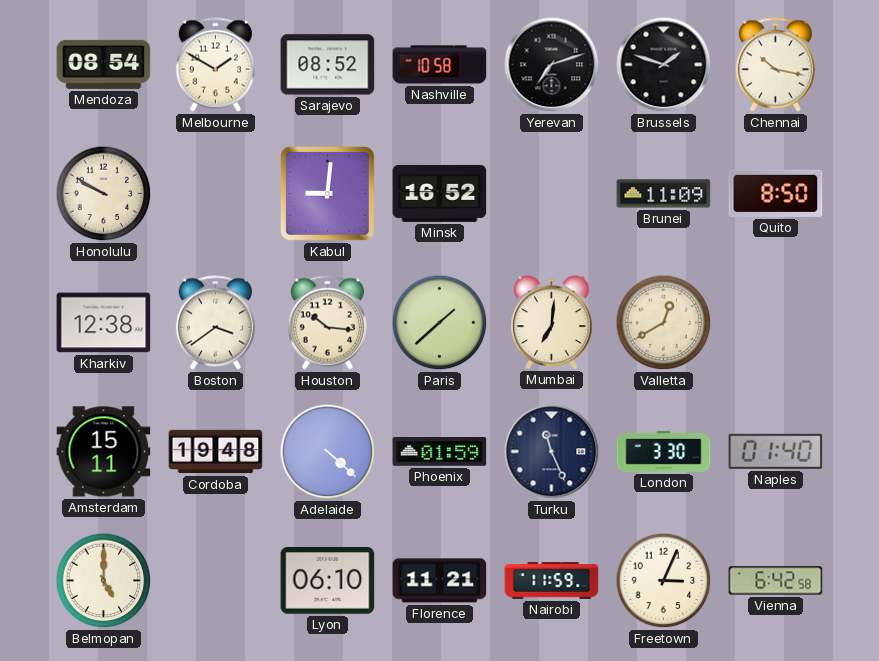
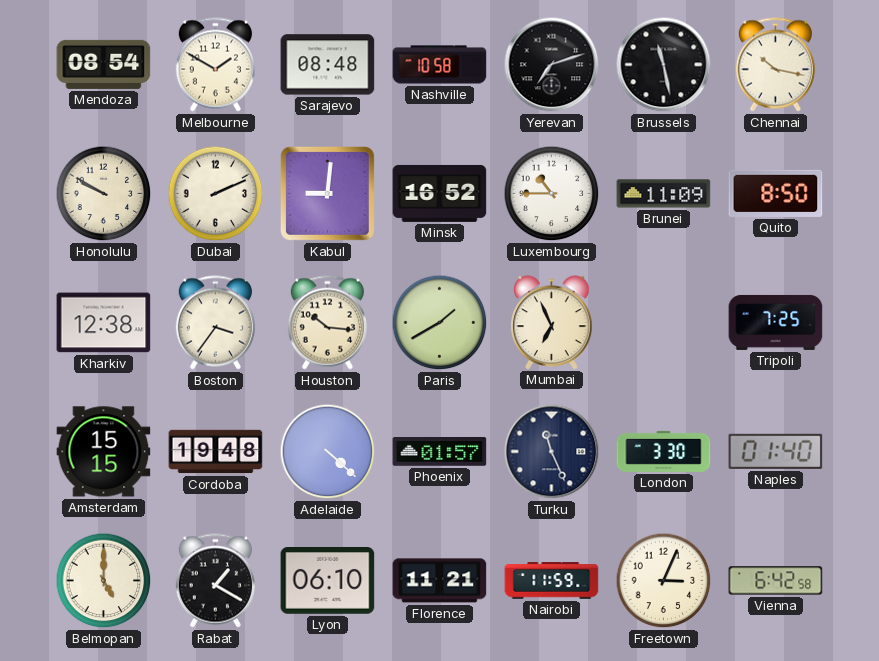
Sarajevo: 08:52 -> 08:48
Brussels: 1:48 -> 11:28
Dubai: none -> 2:11
Luxembourg: none -> 10:45
Boston: 3:39 -> 3:36
Paris: 1:38 -> 1:40
Mumbai: 7:01 -> 6:56
Valletta: 12:40 -> none
Tripoli: none -> 7:25
Amsterdam: 15:11 -> 15:15
Phoenix: 01:59 -> 01:57
Rabat: none -> 1:20
